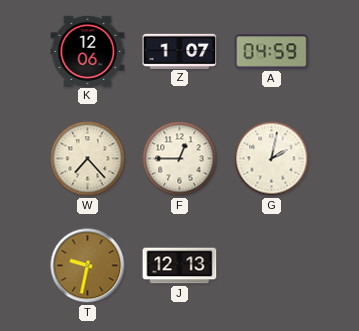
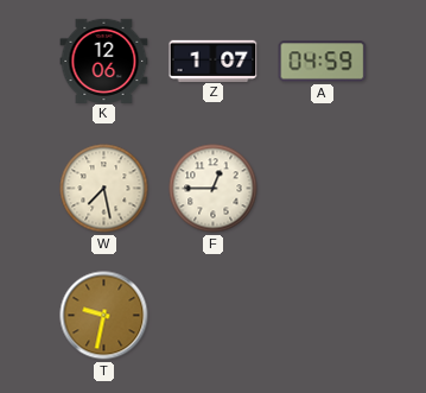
W: 7:23 -> 7:28
G: 2:02 -> none
J: 12:13 -> none
